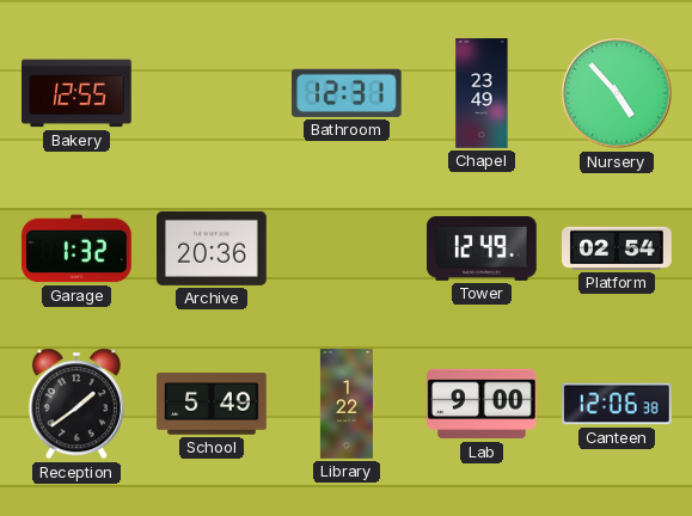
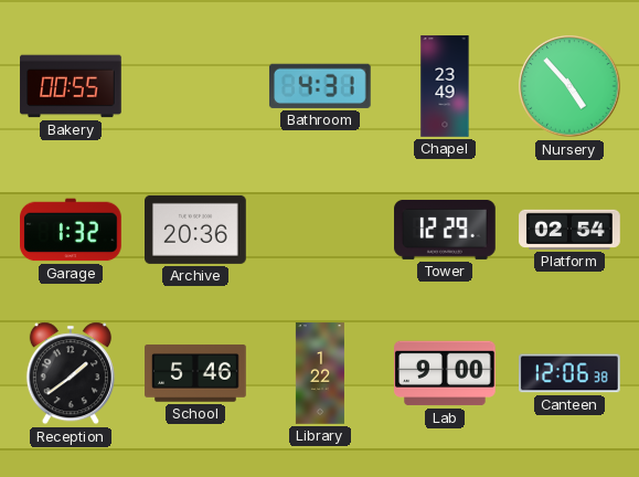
Bakery: 12:55 -> 00:55
Bathroom: 12:31 -> 4:31
Tower: 12:49 -> 12:29
School: 5:49 -> 5:46
